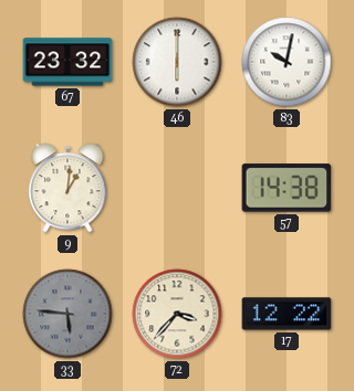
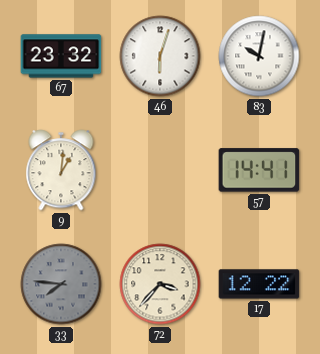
46: 6:00 -> 6:03
57: 14:38 -> 14:41
33: 5:46 -> 7:46
